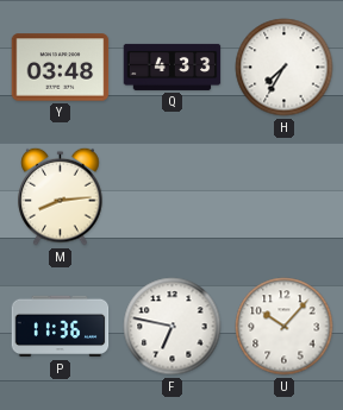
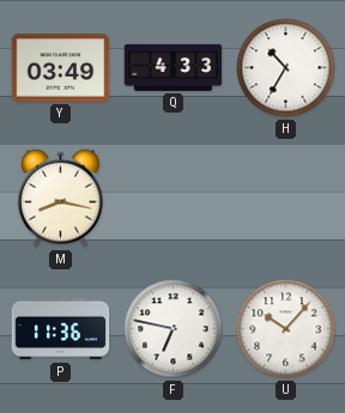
Y: 03:48 -> 03:49
H: 7:35 -> 10:35
M: 8:14 -> 8:17
